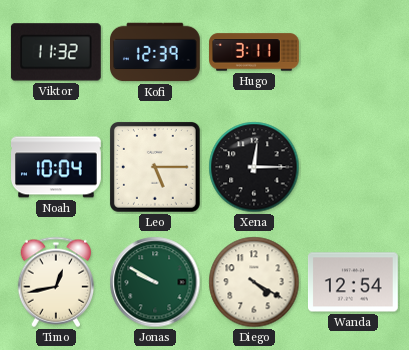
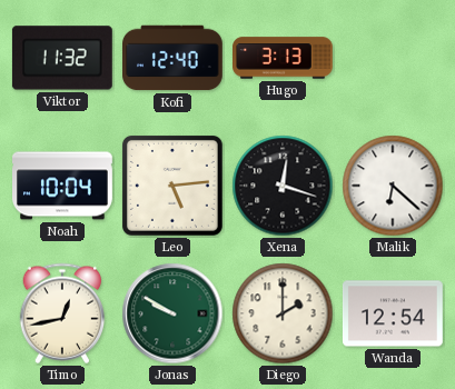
Kofi: 12:39 -> 12:40
Hugo: 3:11 -> 3:13
Leo: 5:15 -> 5:14
Xena: 12:15 -> 12:18
Malik: none -> 6:22
Diego: 4:20 -> 2:00
